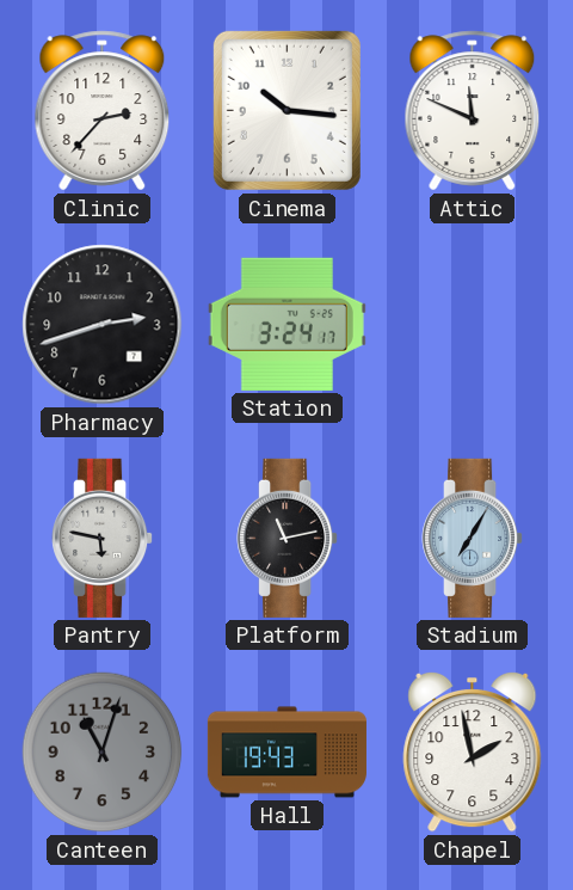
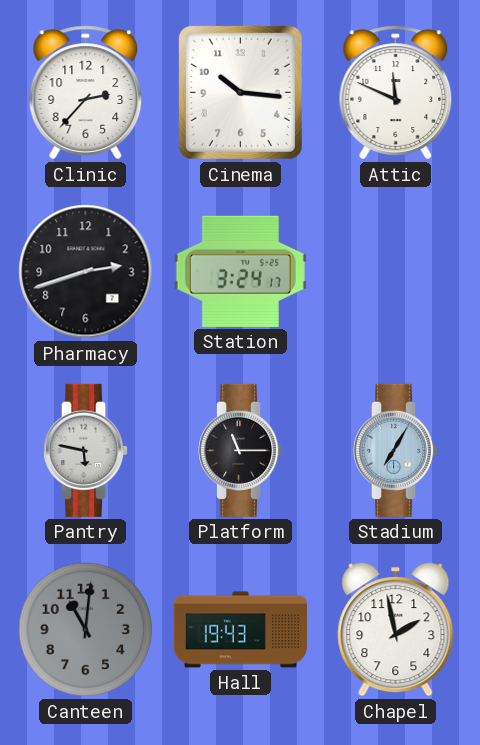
Platform: 11:13 -> 11:15
Canteen: 11:03 -> 11:01
